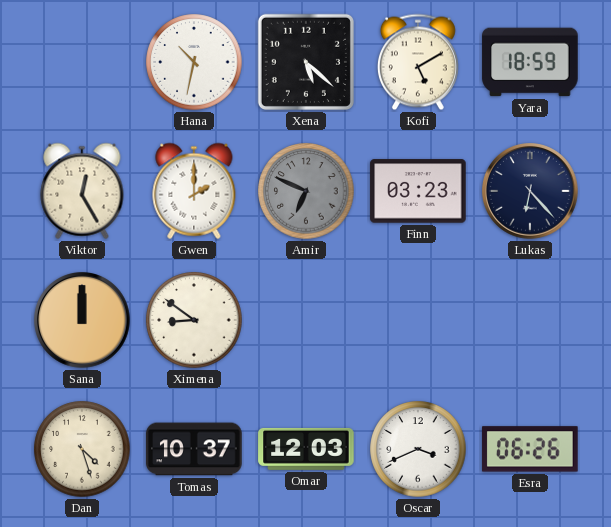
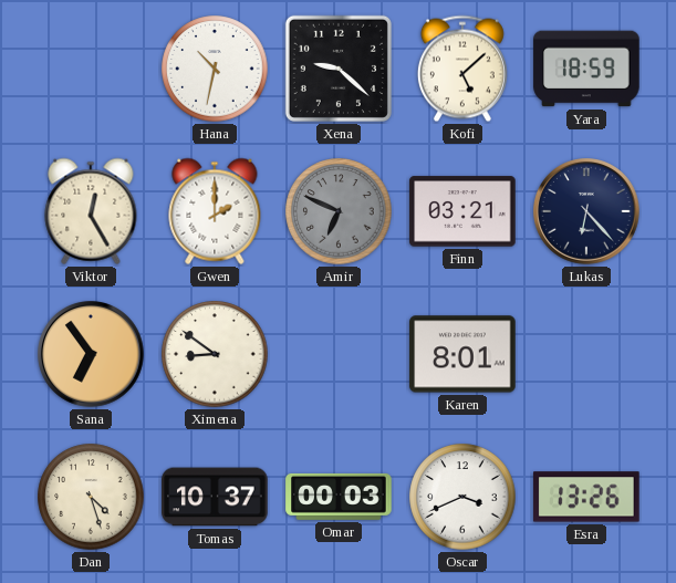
Xena: 5:22 -> 9:22
Kofi: 5:10 -> 5:08
Finn: 03:23 -> 03:21
Sana: 12:00 -> 6:54
Karen: none -> 8:01
Omar: 12:03 -> 00:03
Esra: 06:26 -> 13:26
